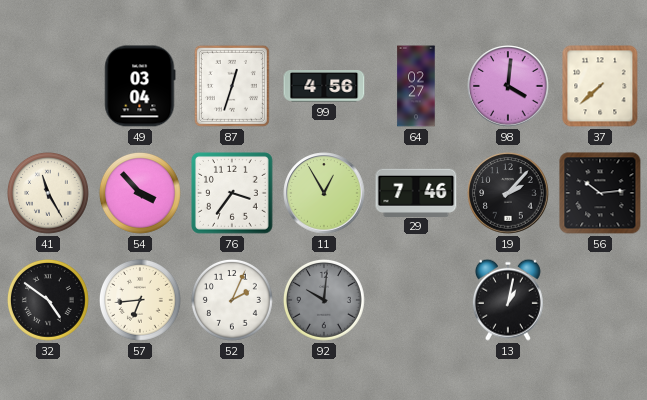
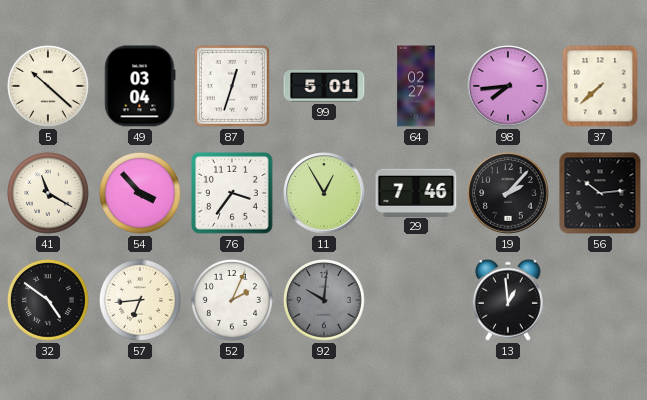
5: none -> 10:22
99: 4:56 -> 5:01
98: 4:01 -> 7:44
41: 11:25 -> 11:20
13: 1:02 -> 12:59
